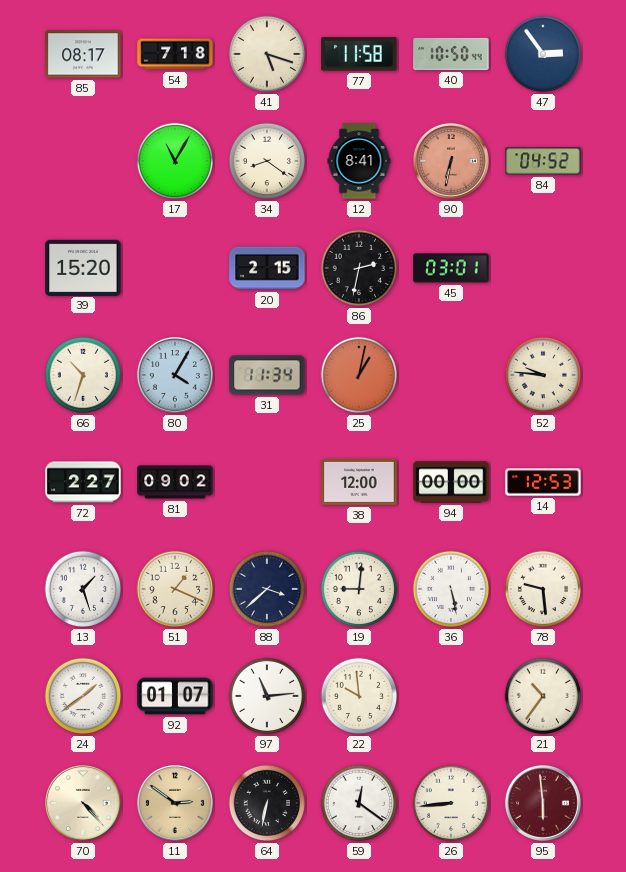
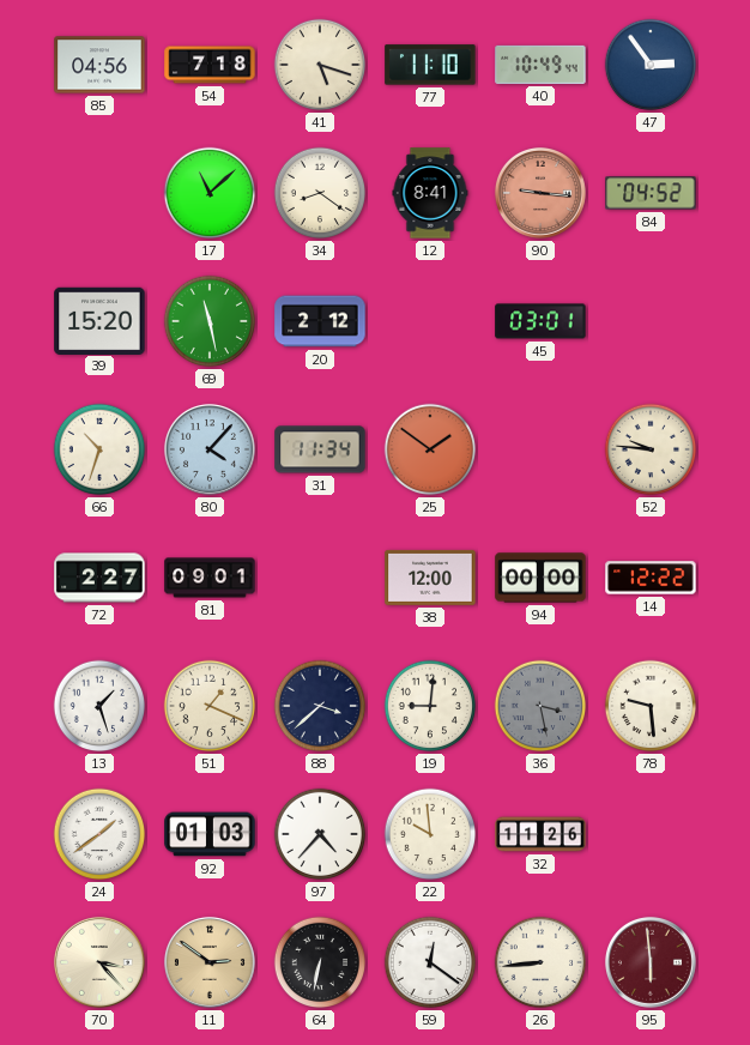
85: 08:17 -> 04:56
77: 11:58 -> 11:10
40: 10:50 -> 10:49
17: 11:05 -> 11:08
90: 6:32 -> 9:16
69: none -> 11:28
20: 2:15 -> 2:12
86: 2:32 -> none
80: 4:05 -> 4:07
25: 1:02 -> 1:51
81: 09:02 -> 09:01
14: 12:53 -> 12:22
36: 5:28 -> 3:28
36 dial: white -> grey
92: 01:07 -> 01:03
97: 11:14 -> 4:37
32: none -> 11:26
21: 10:36 -> none
70: 4:23 -> 3:23
